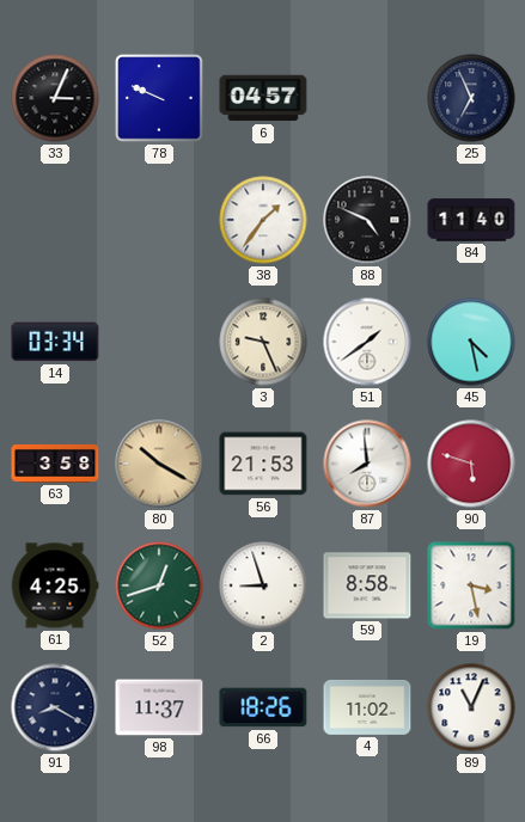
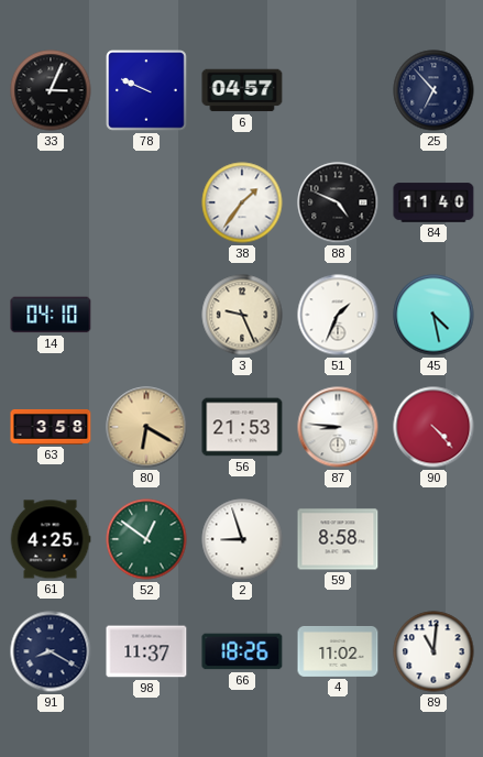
25: 6:56 -> 6:53
14: 03:34 -> 04:10
51: 1:39 -> 1:34
80: 10:20 -> 6:20
87: 7:59 -> 8:46
90: 5:48 -> 4:23
52: 12:42 -> 12:51
19: 3:28 -> none
89: 11:04 -> 11:01
